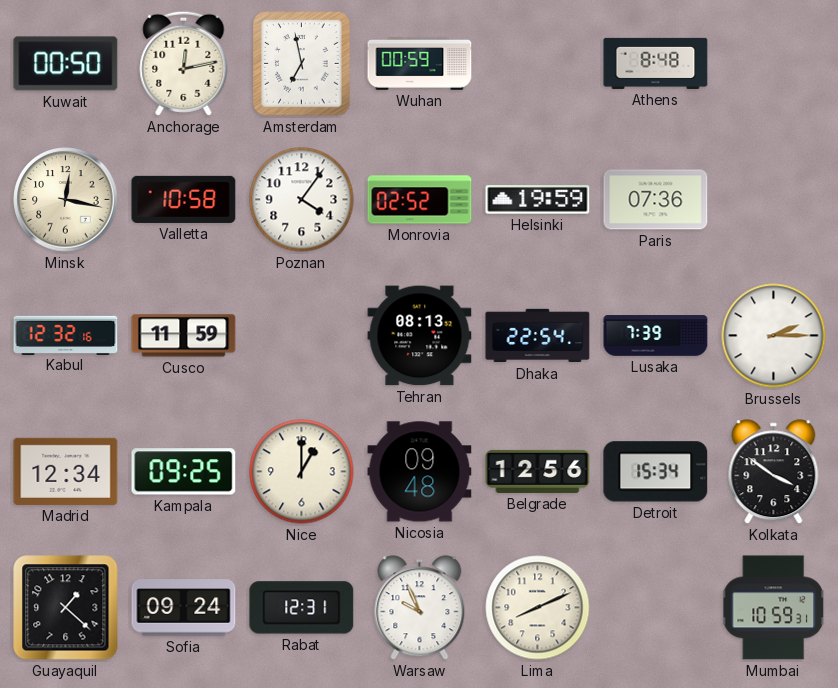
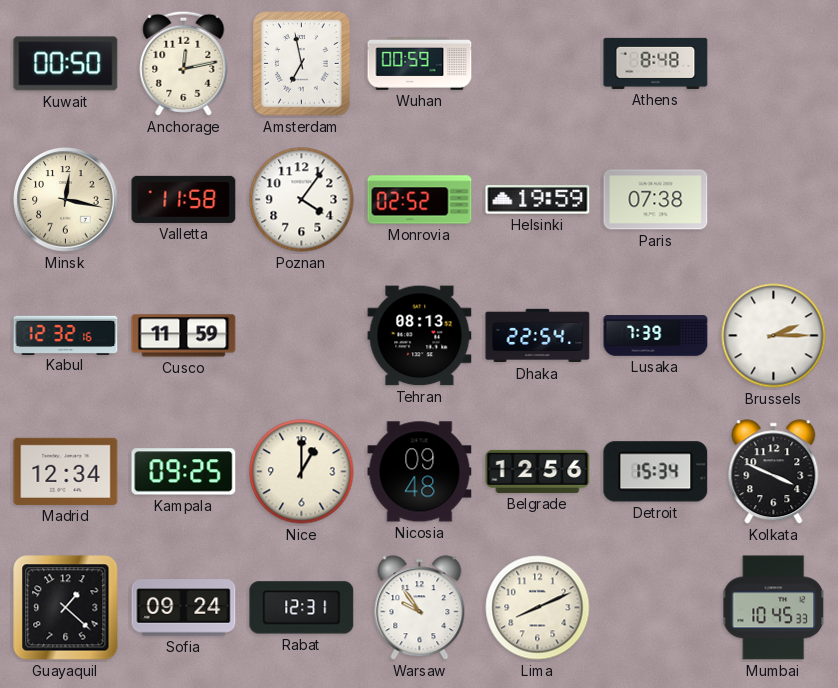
Valletta: 10:58 -> 11:58
Paris: 07:36 -> 07:38
Kolkata: 3:51 -> 3:49
Warsaw: 9:56 -> 9:54
Mumbai: 10:59 -> 10:45
